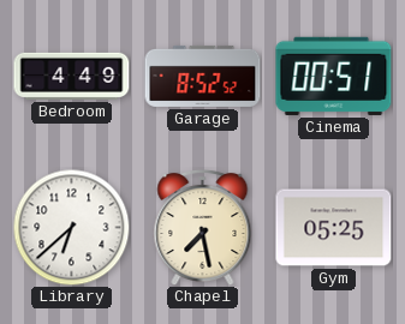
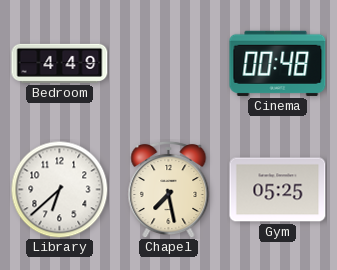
Garage: 8:52 -> none
Cinema: 00:51 -> 00:48
